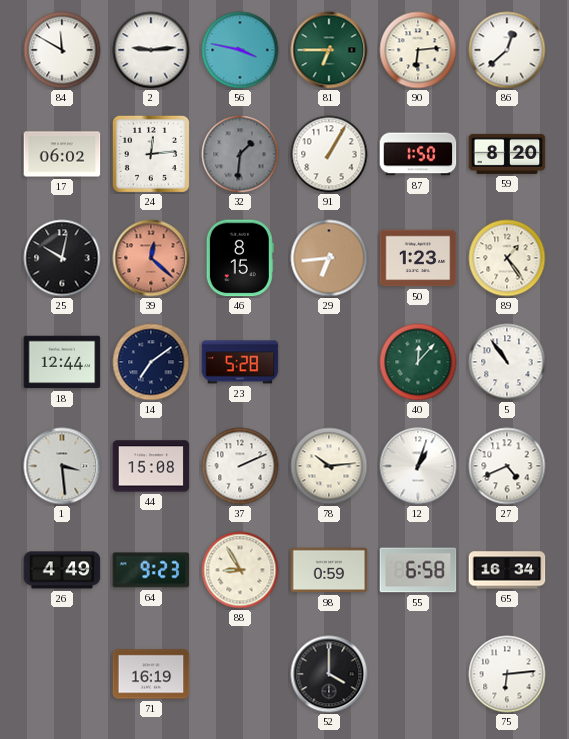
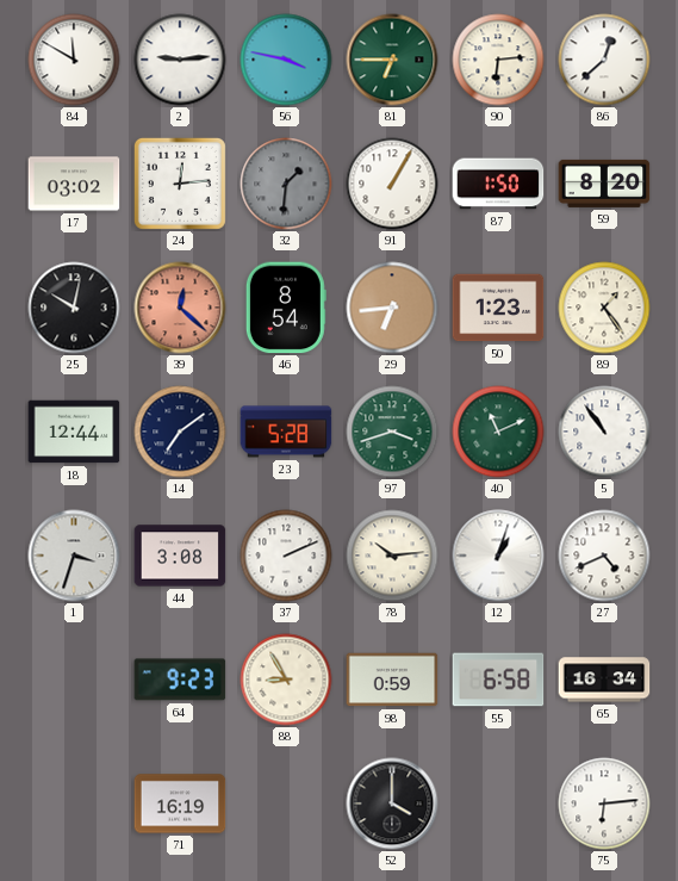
17: 06:02 -> 03:02
46: 8:15 -> 8:54
97: none -> 3:42
40: 12:07 -> 11:11
1: 3:29 -> 3:33
44: 15:08 -> 3:08
26: 4:49 -> none
